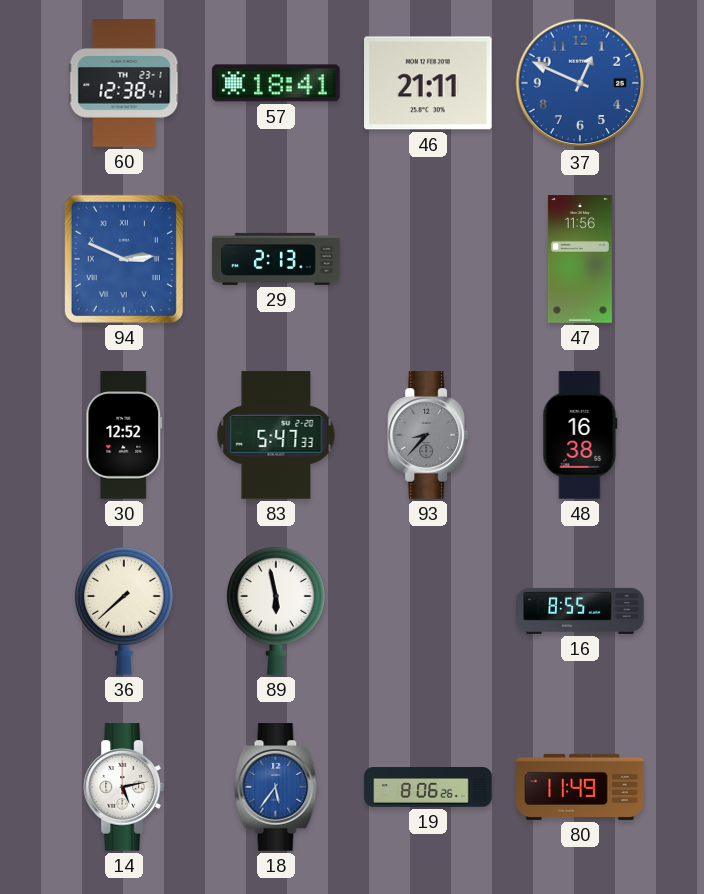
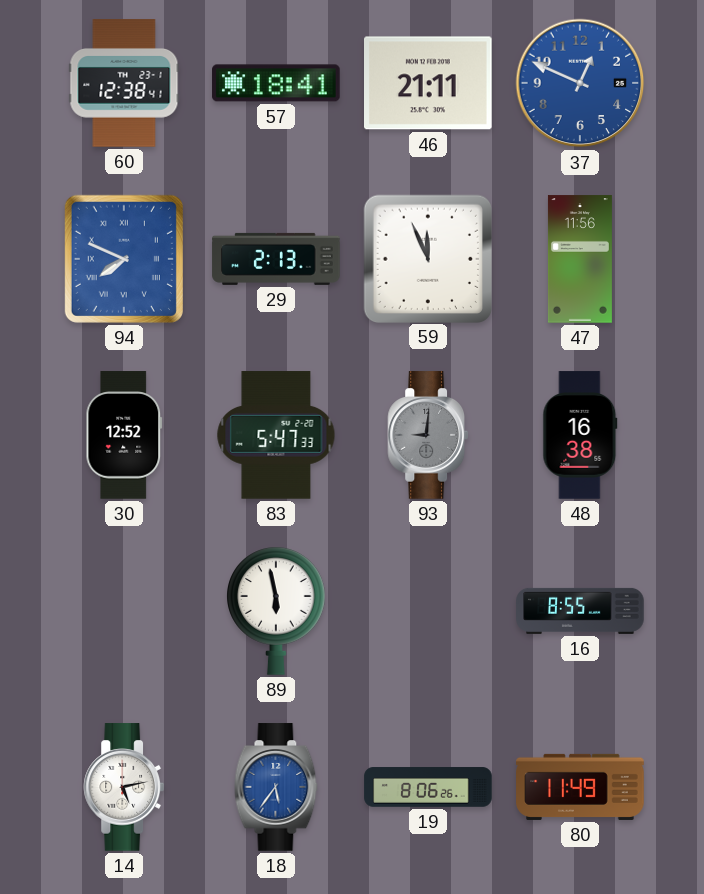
94: 2:49 -> 7:49
59: none -> 11:56
93: 8:37 -> 9:01
36: 7:38 -> none
